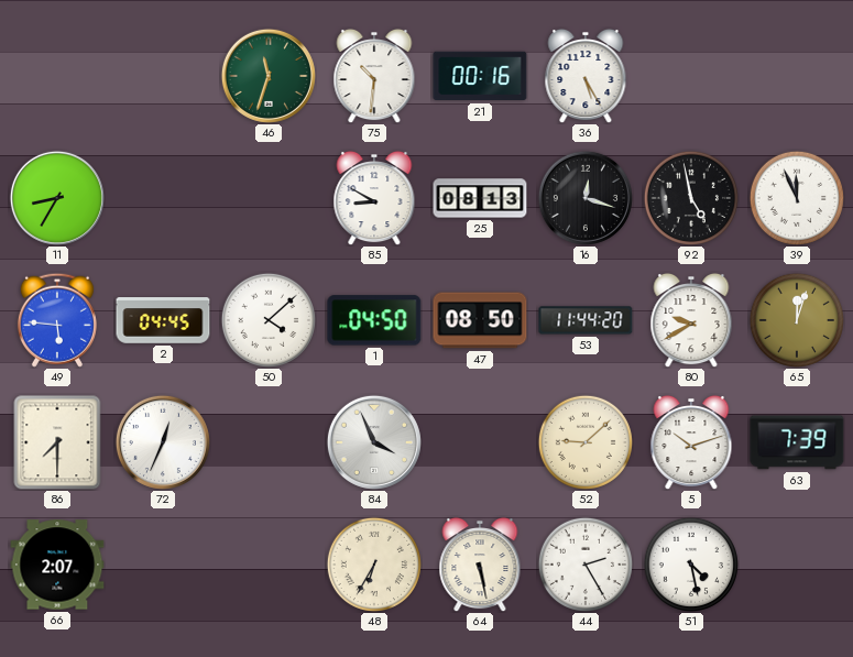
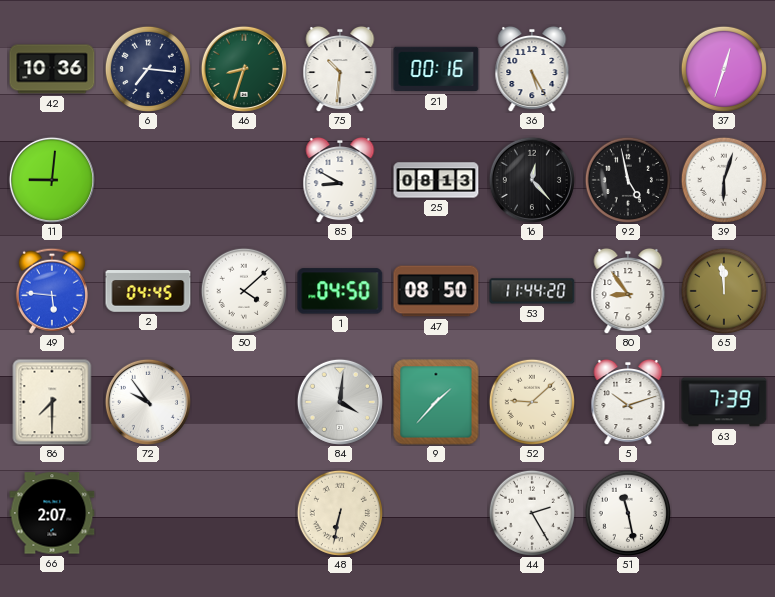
42: none -> 10:36
6: none -> 7:16
46: 11:33 -> 8:33
37: none -> 12:33
11: 8:35 -> 9:01
16: 12:18 -> 12:23
39: 11:56 -> 6:03
80: 9:40 -> 8:54
65: 12:03 -> 11:59
72: 12:34 -> 9:54
84: 3:56 -> 4:01
9: none -> 1:37
48: 6:35 -> 6:32
64: 5:28 -> none
51: 4:28 -> 11:28
